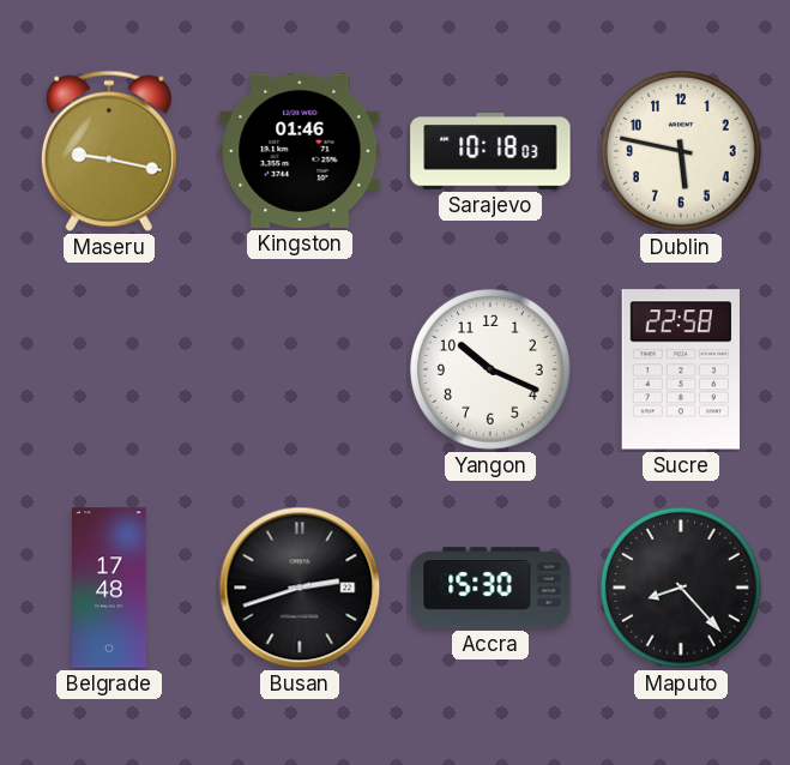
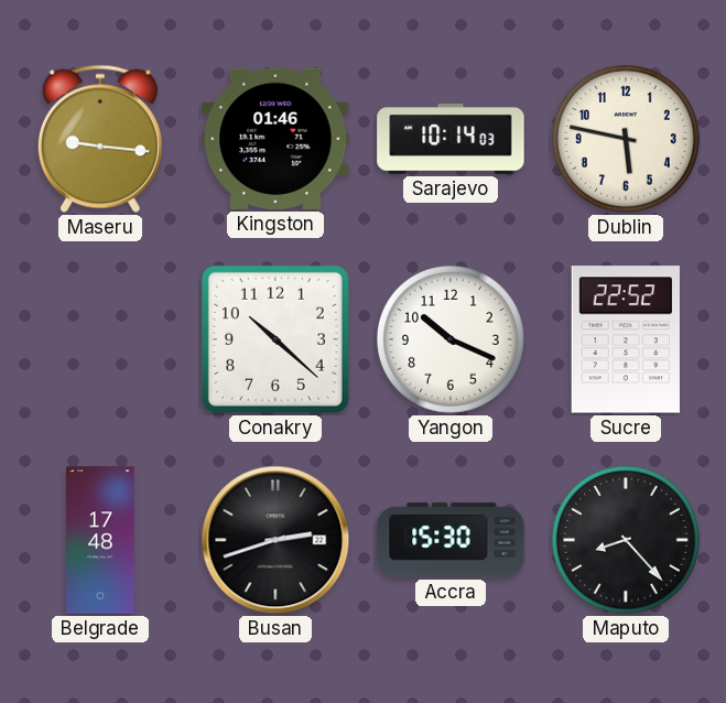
Maseru: 9:17 -> 9:16
Sarajevo: 10:18 -> 10:14
Conakry: none -> 10:22
Sucre: 22:58 -> 22:52
